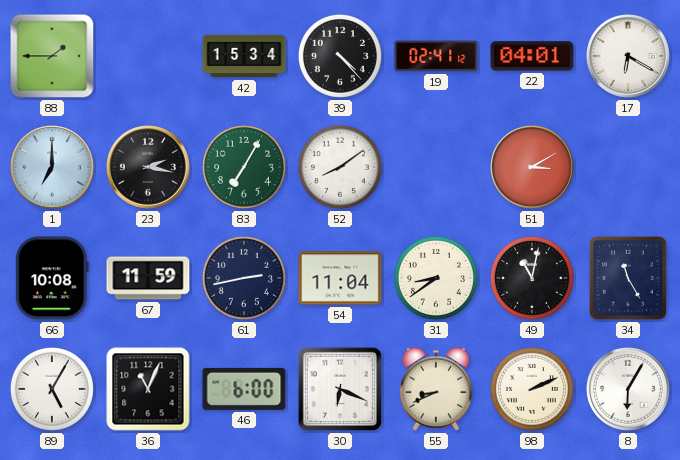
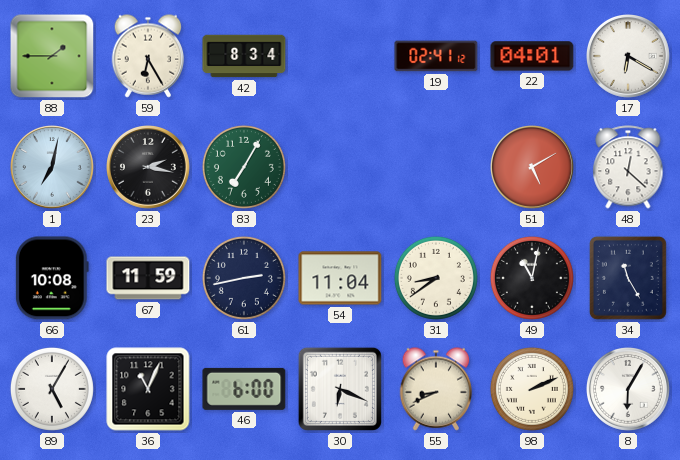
59: none -> 6:25
42: 15:34 -> 8:34
39: 4:23 -> none
1: 7:00 -> 7:02
52: 8:09 -> none
51: 3:10 -> 5:10
48: none -> 12:22
